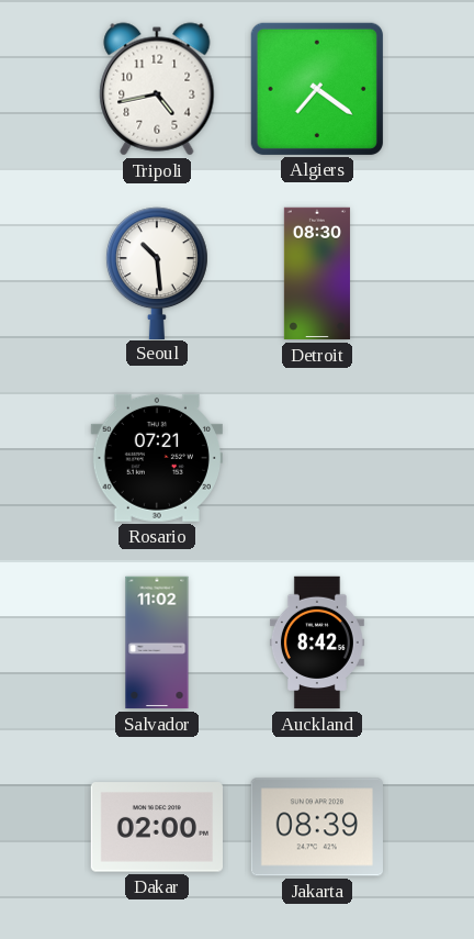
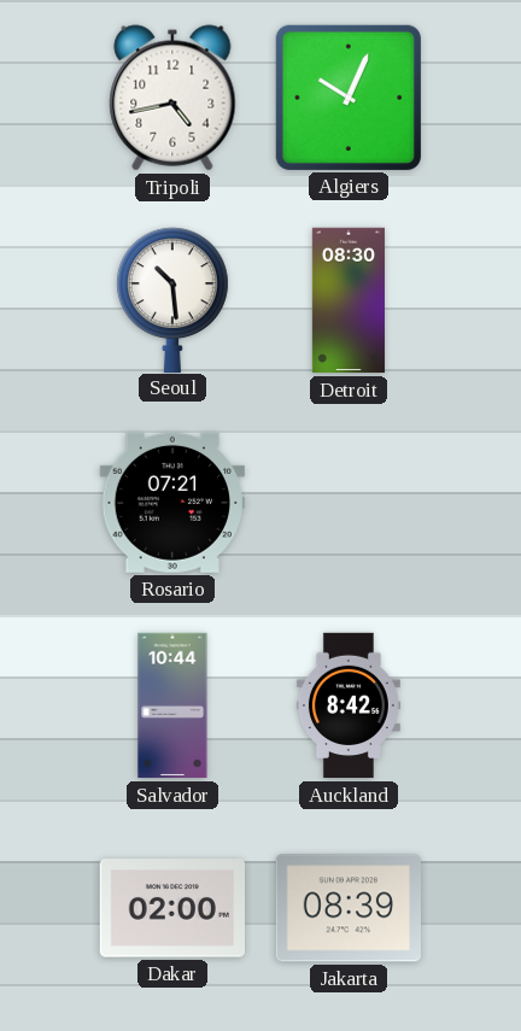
Algiers: 7:21 -> 10:04
Salvador: 11:02 -> 10:44
